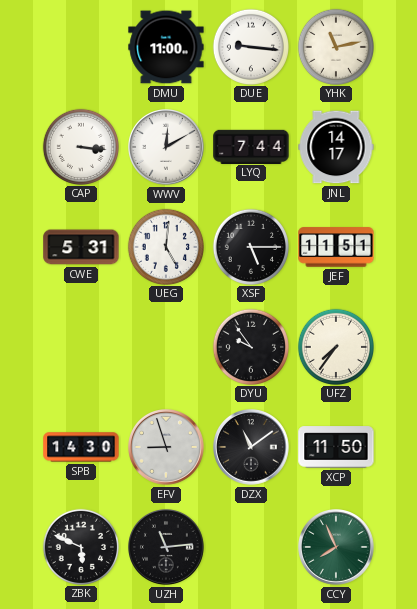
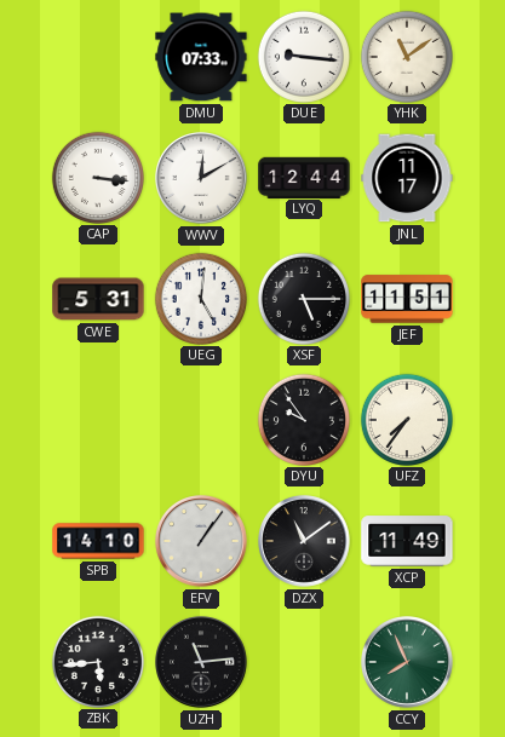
DMU: 11:00 -> 07:33
YHK: 11:13 -> 11:09
LYQ: 7:44 -> 12:44
JNL: 14:17 -> 11:17
SPB: 14:30 -> 14:10
EFV: 8:57 -> 1:06
XCP: 11:50 -> 11:49
ZBK: 5:49 -> 5:44
